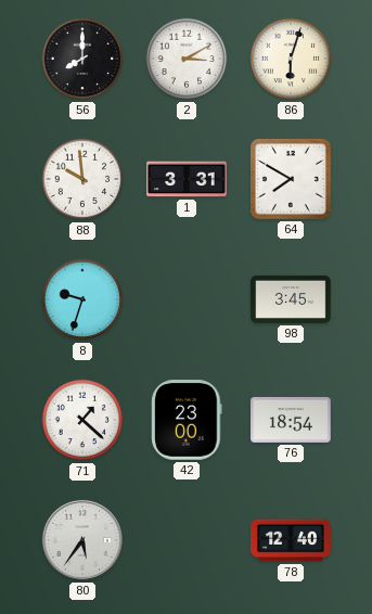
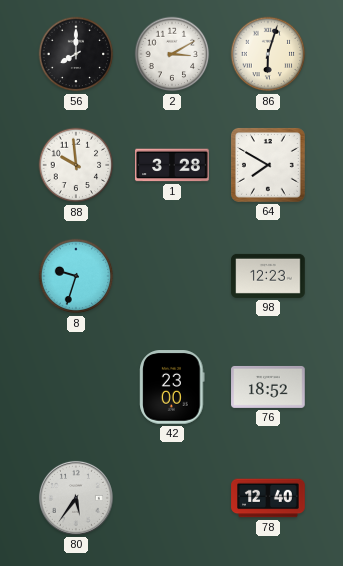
1: 3:31 -> 3:28
98: 3:45 -> 12:23
71: 1:22 -> none
76: 18:54 -> 18:52
